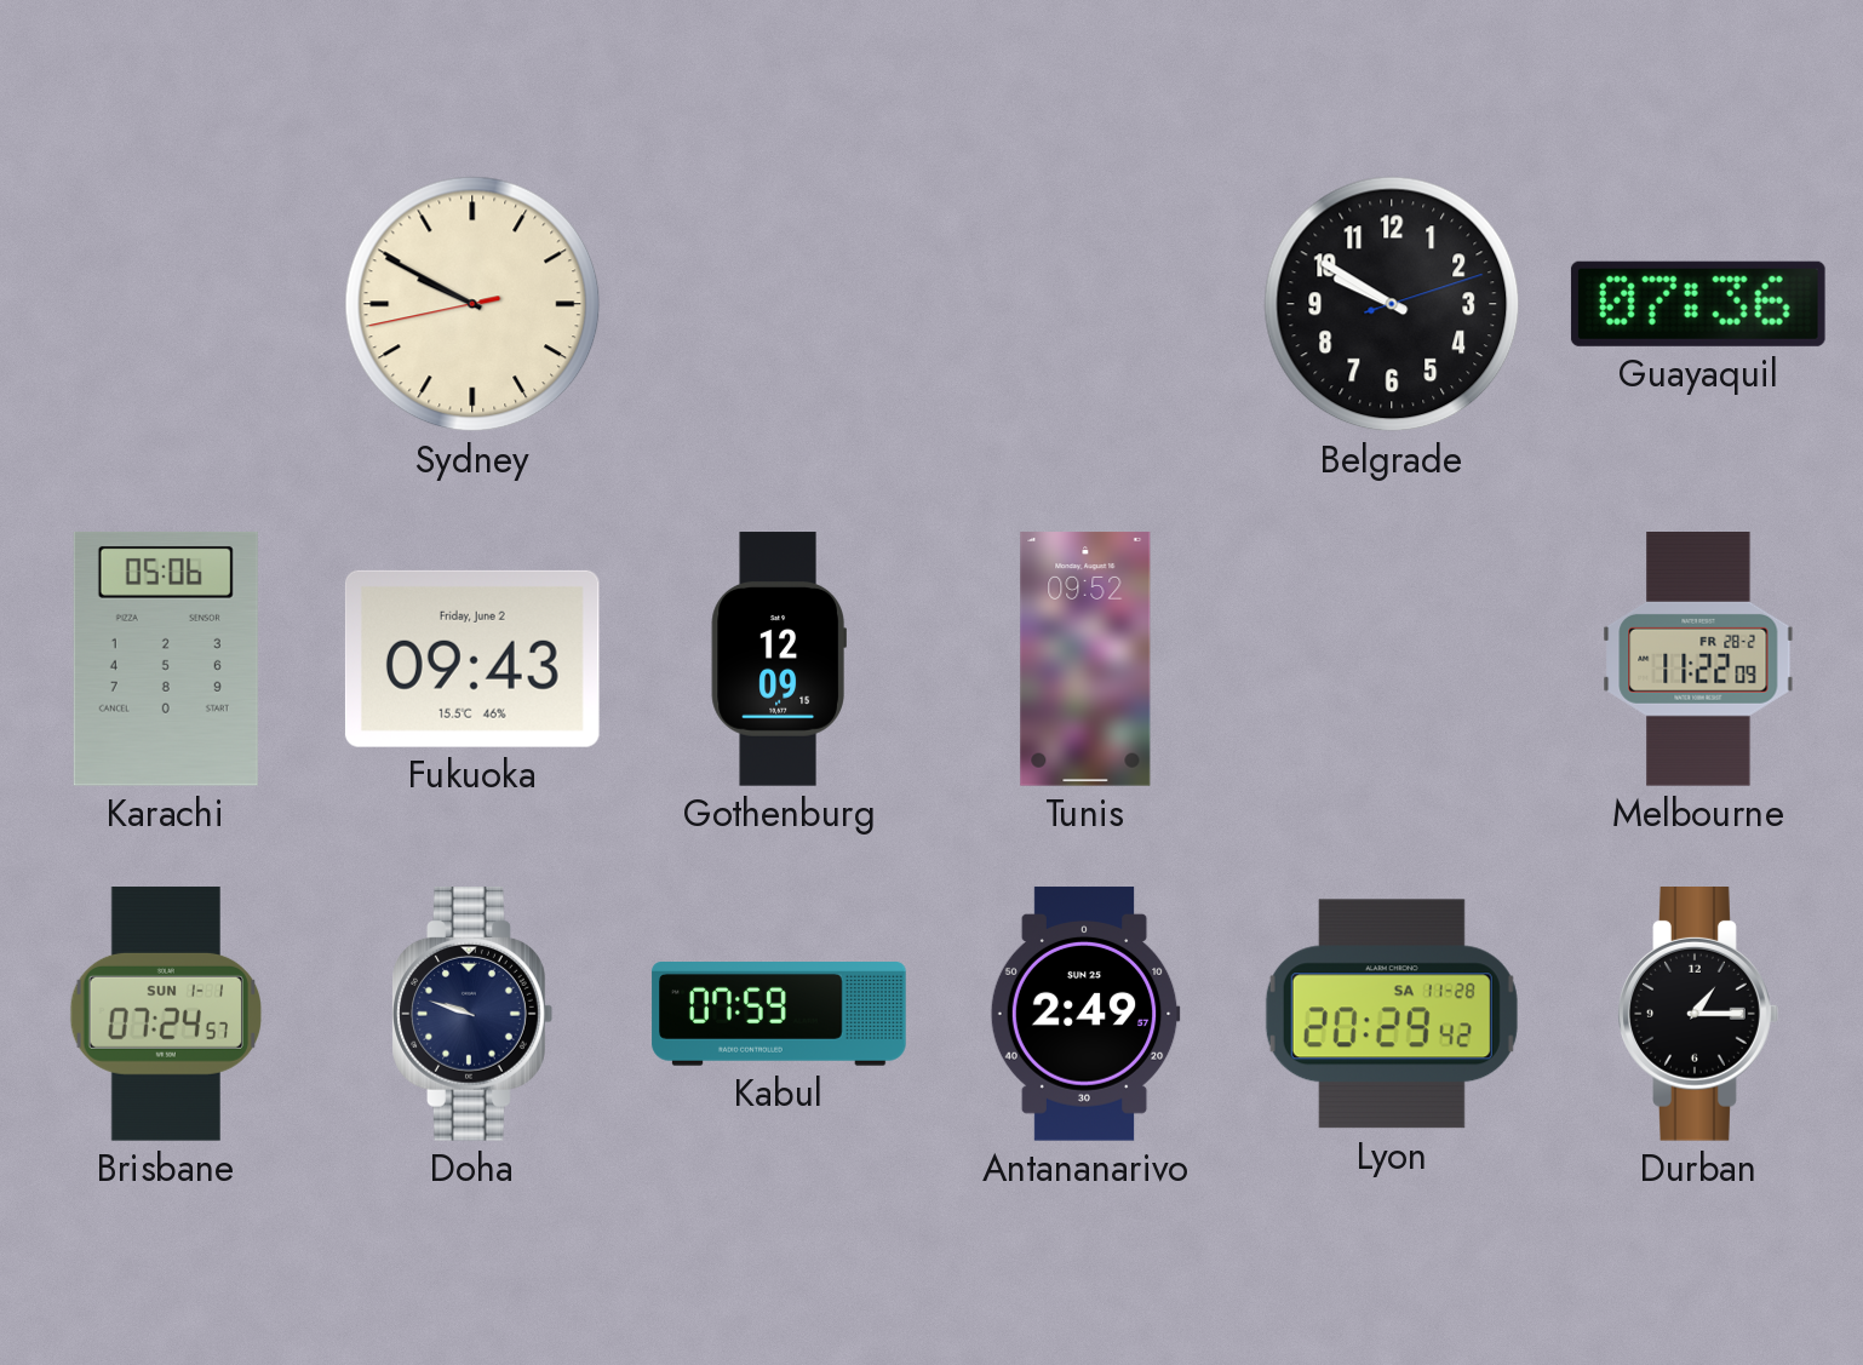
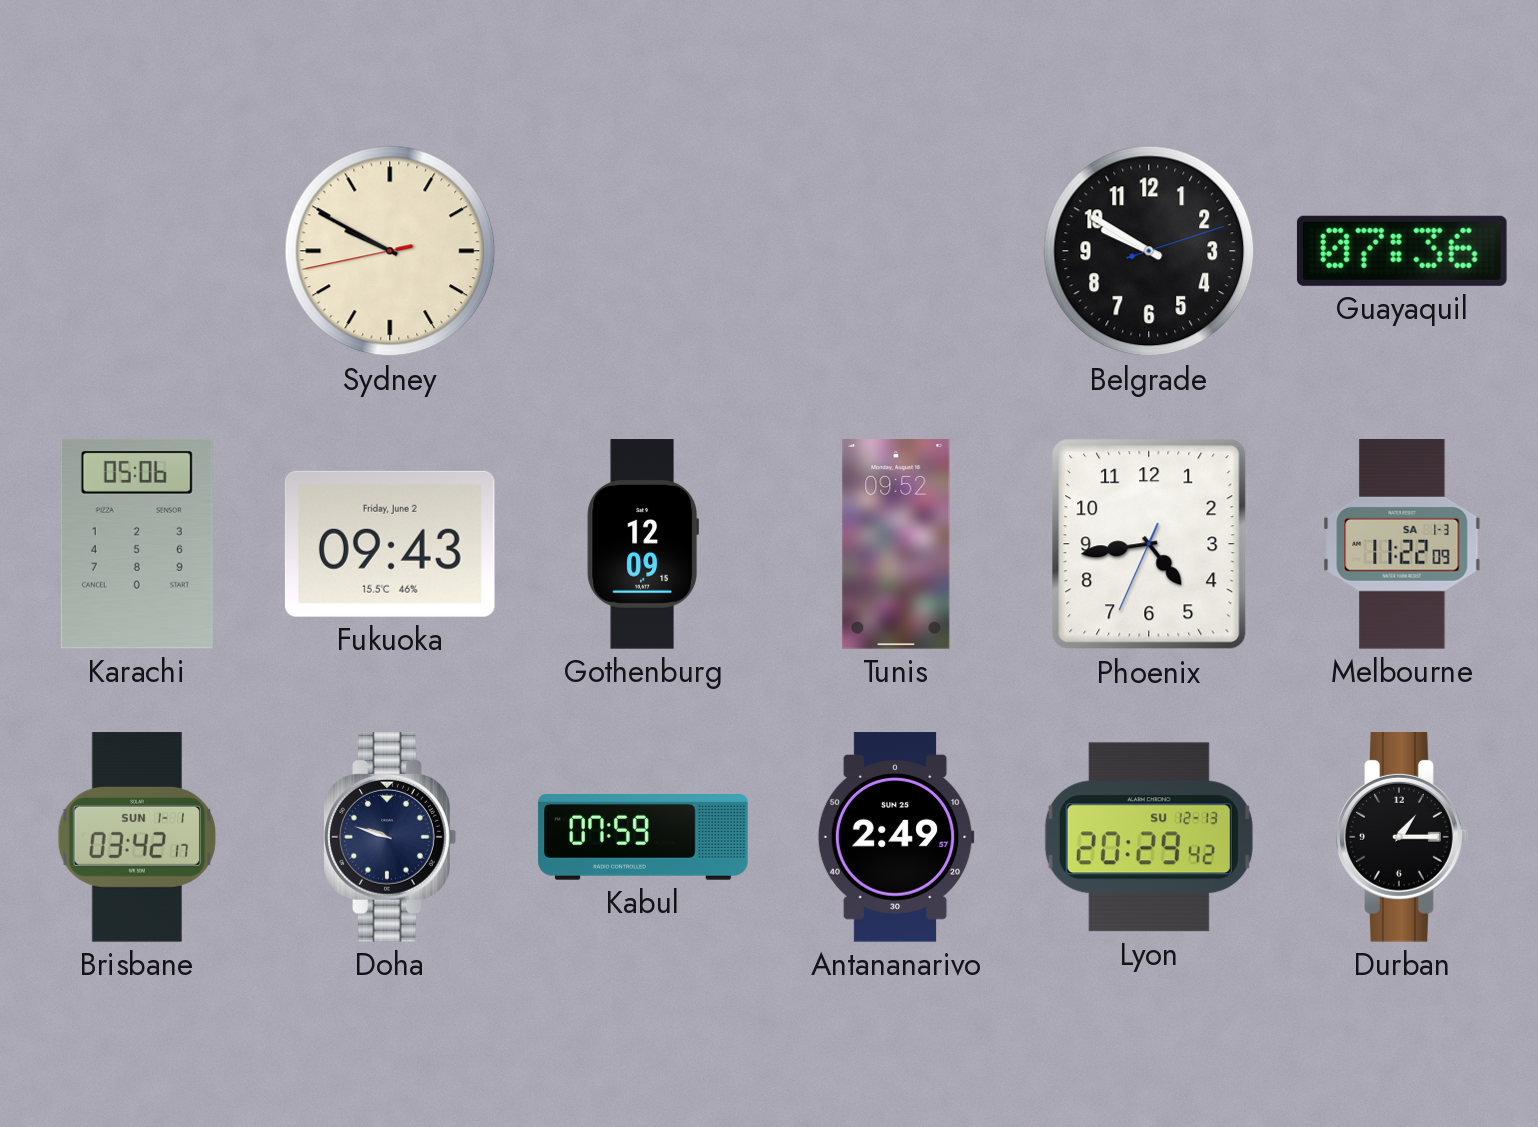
Phoenix: none -> 4:43
Melbourne date: FR 28-2 -> SA 1-3
Brisbane: 07:24 -> 03:42
Lyon date: SA 11-28 -> SU 12-13
